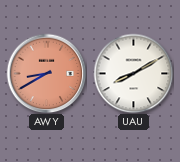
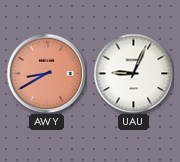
UAU: 8:10 -> 9:04
